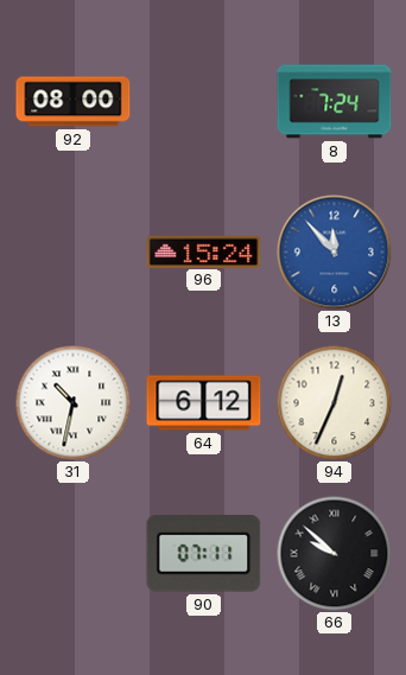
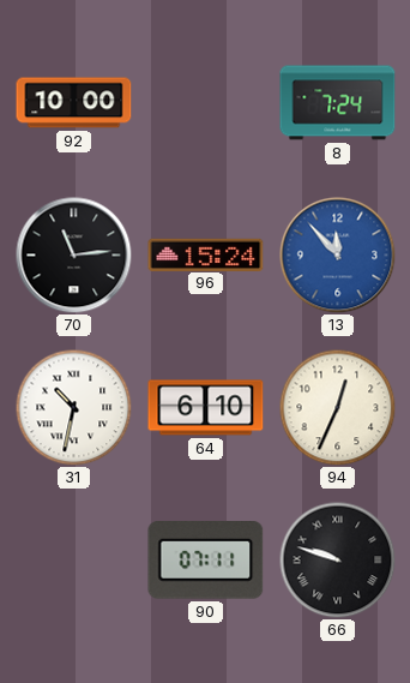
92: 08:00 -> 10:00
70: none -> 11:14
64: 6:12 -> 6:10
66: 9:52 -> 9:48
